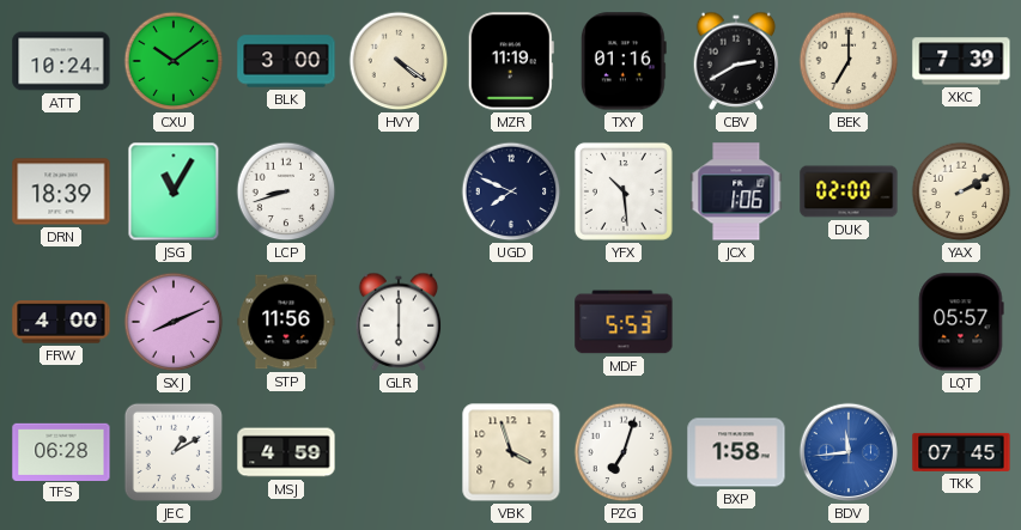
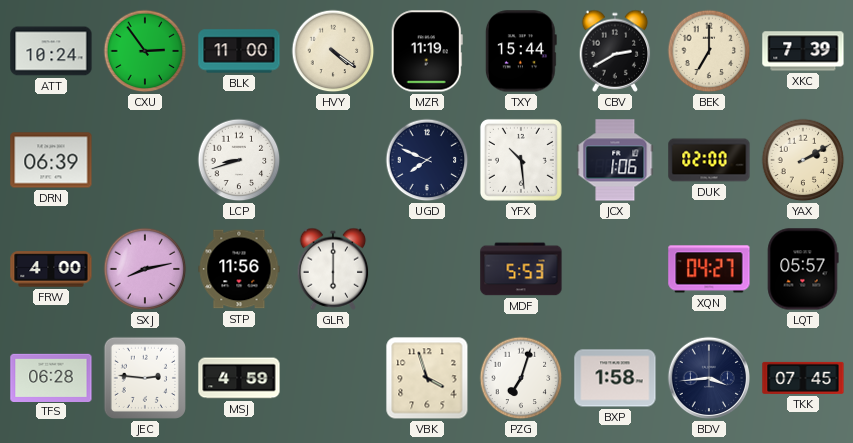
CXU: 10:09 -> 2:54
BLK: 3:00 -> 11:00
TXY: 01:16 -> 15:44
DRN: 18:39 -> 06:39
JSG: 11:05 -> none
SXJ: 8:11 -> 8:13
XQN: none -> 04:27
JEC: 1:10 -> 2:46
BDV: 11:44 -> 3:44
BDV dial: blue -> navy
